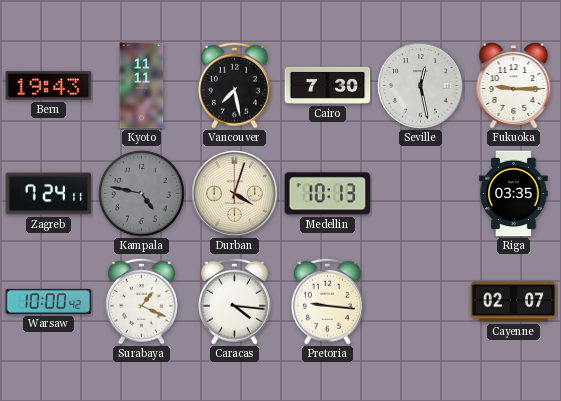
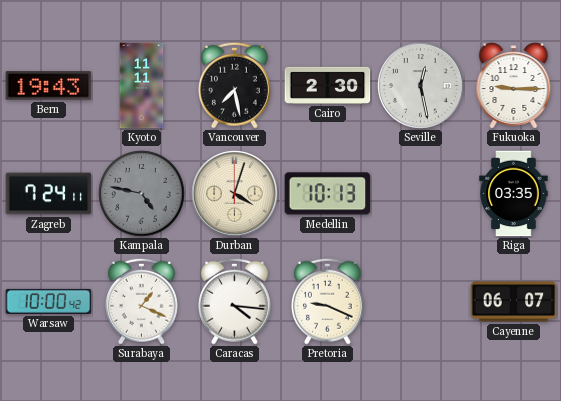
Cairo: 7:30 -> 2:30
Pretoria: 9:16 -> 9:19
Cayenne: 02:07 -> 06:07
